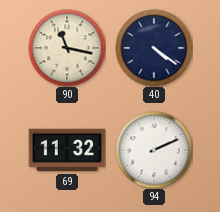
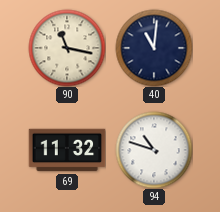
40: 4:21 -> 11:01
94: 2:11 -> 10:48
